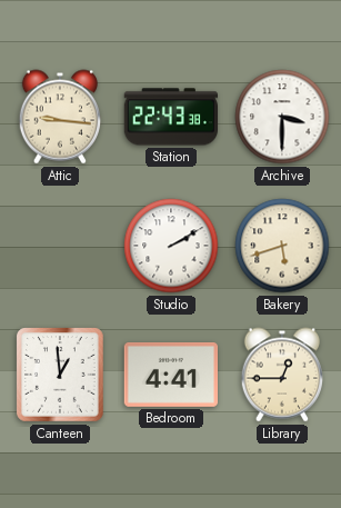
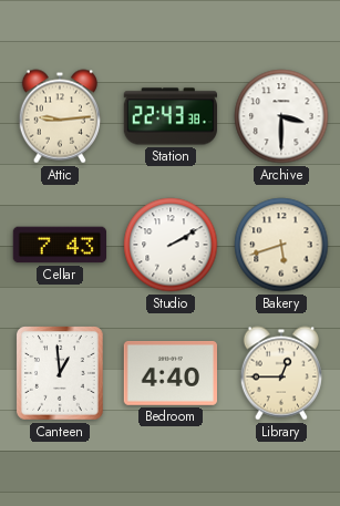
Attic: 9:16 -> 9:14
Cellar: none -> 7:43
Bedroom: 4:41 -> 4:40
